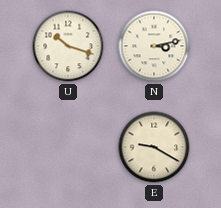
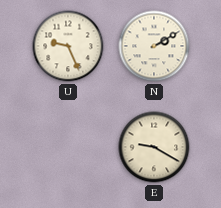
U: 10:18 -> 9:26
N: 3:13 -> 2:10
